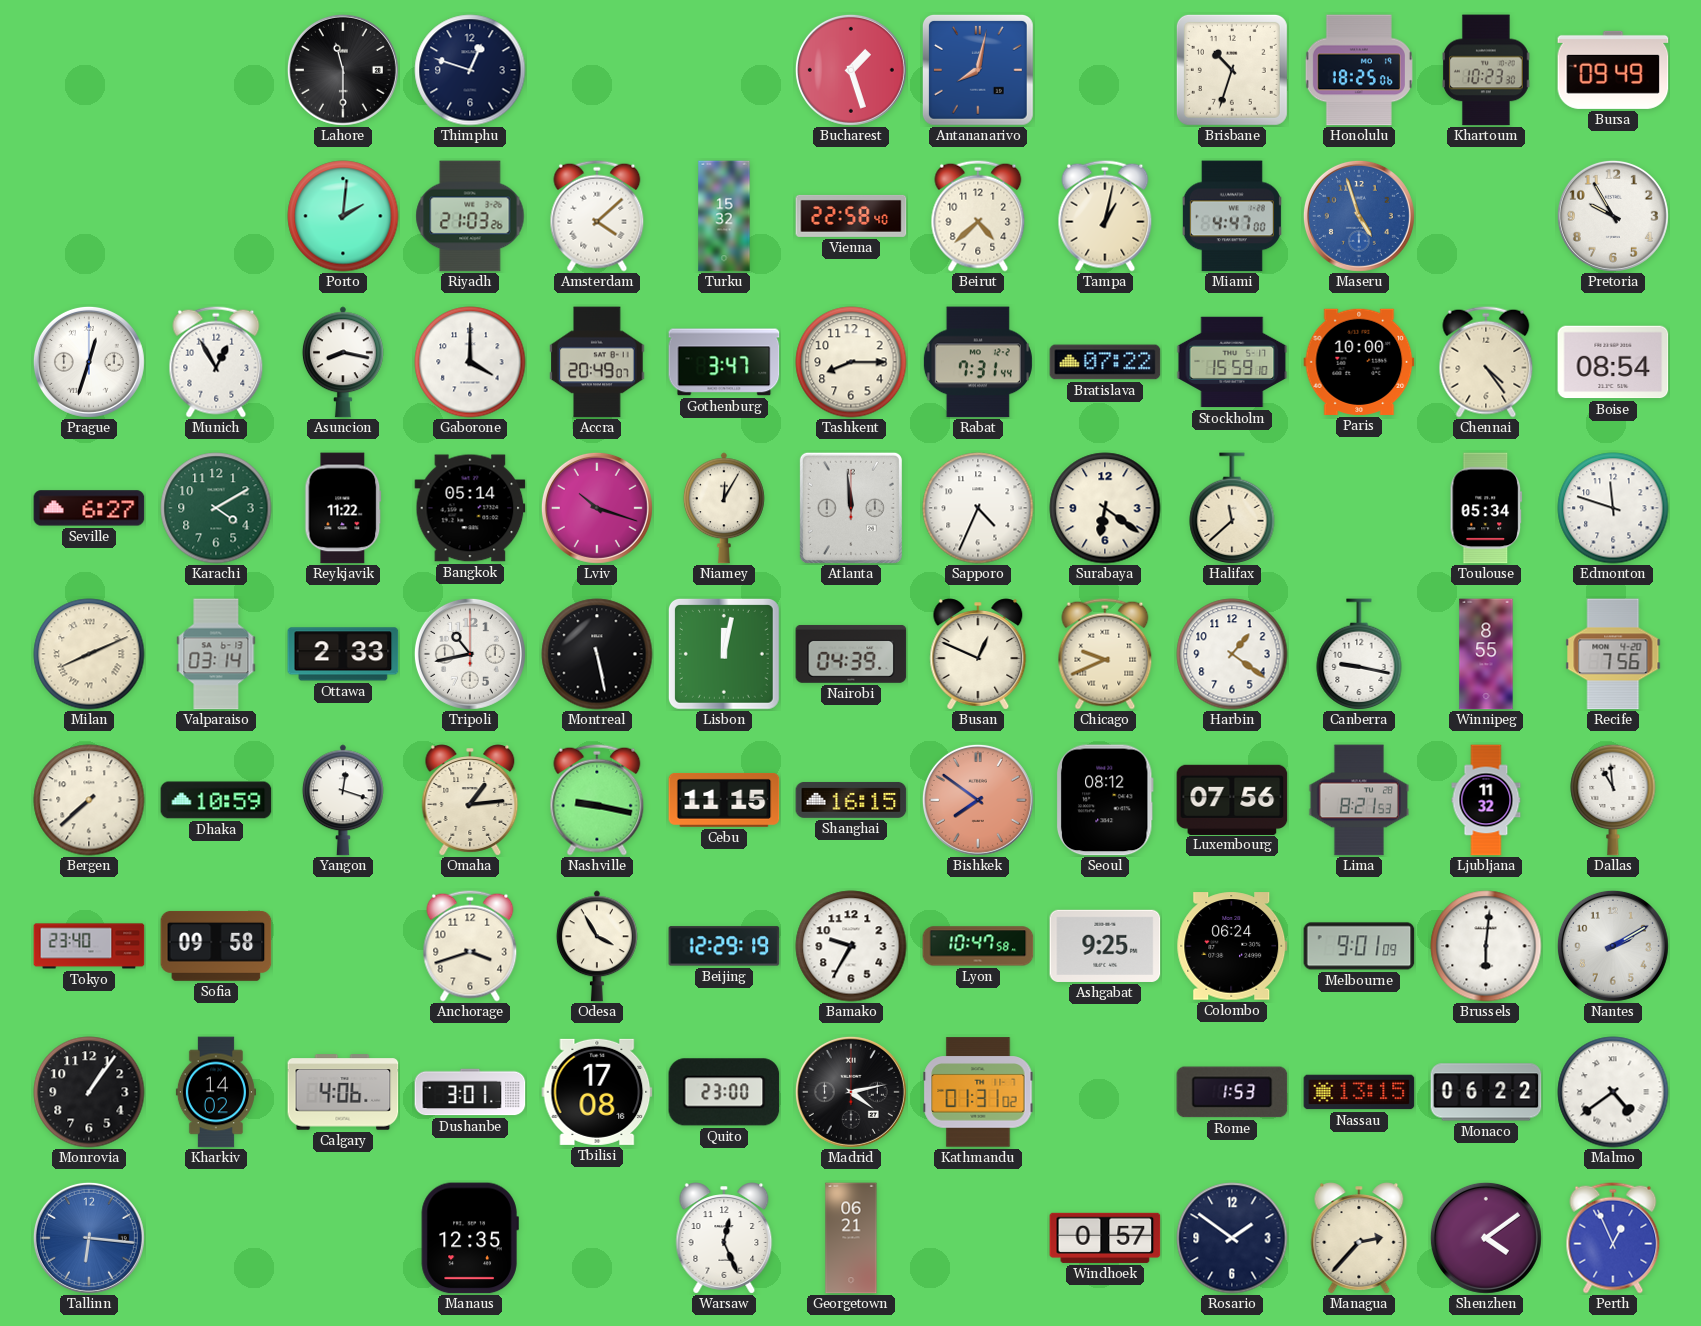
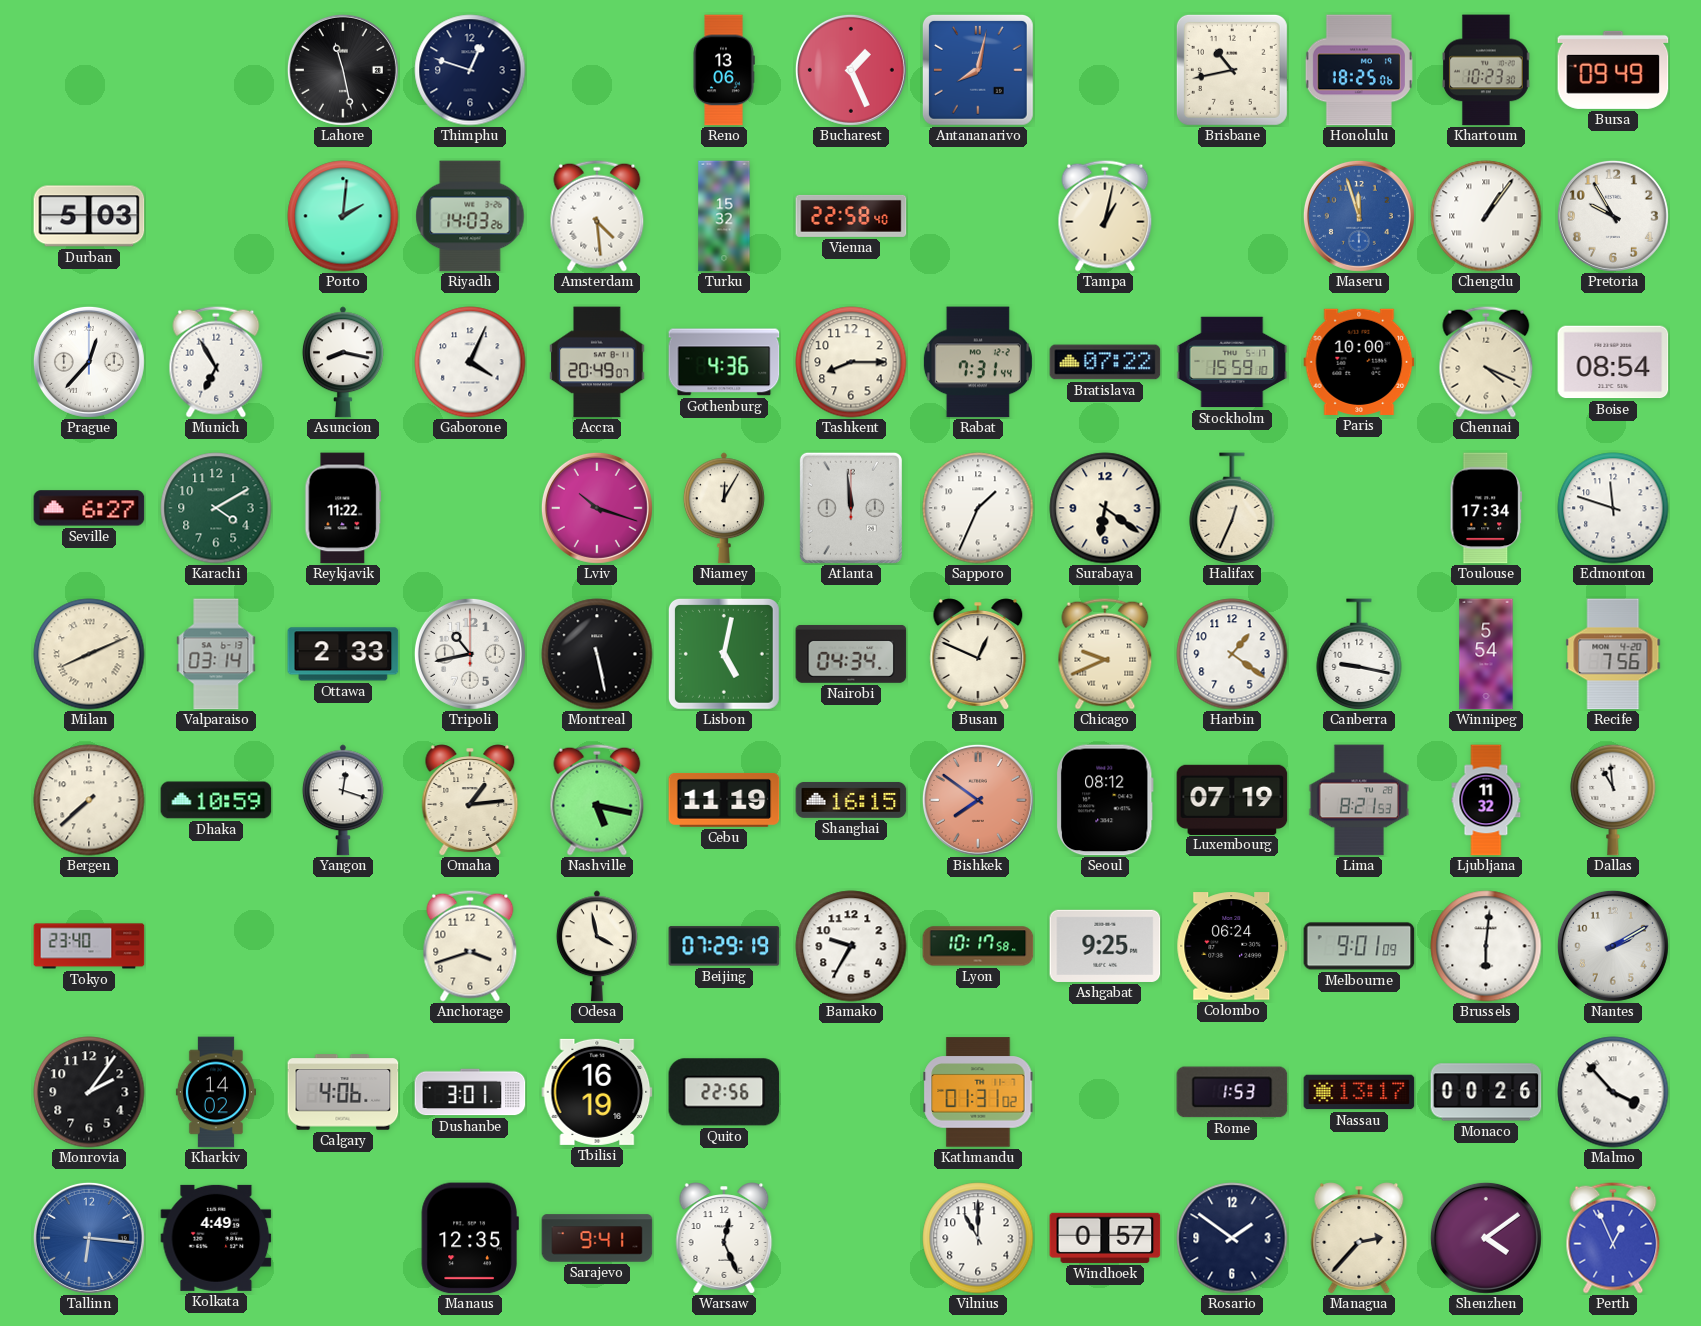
Lahore: 11:30 -> 11:28
Reno: none -> 13:06
Bucharest: 1:27 -> 1:26
Brisbane: 10:33 -> 10:43
Durban: none -> 5:03
Riyadh: 21:03 -> 14:03
Amsterdam: 4:08 -> 4:29
Beirut: 4:38 -> none
Miami: 4:47 -> none
Maseru: 4:57 -> 11:57
Chengdu: none -> 1:06
Prague: 12:33 -> 12:37
Munich: 12:55 -> 6:55
Gaborone: 4:00 -> 4:04
Gothenburg: 3:47 -> 4:36
Chennai: 4:24 -> 4:19
Bangkok: 05:14 -> none
Sapporo: 4:34 -> 1:34
Halifax: 11:38 -> 12:34
Toulouse: 05:34 -> 17:34
Lisbon: 12:02 -> 5:02
Nairobi: 04:39 -> 04:34
Winnipeg: 8:55 -> 5:54
Nashville: 9:17 -> 5:17
Cebu: 11:15 -> 11:19
Luxembourg: 07:56 -> 07:19
Sofia: 09:58 -> none
Odesa: 3:55 -> 3:58
Beijing: 12:29 -> 07:29
Lyon: 10:47 -> 10:17
Monrovia: 1:06 -> 2:06
Tbilisi: 17:08 -> 16:19
Quito: 23:00 -> 22:56
Madrid: 4:13 -> none
Nassau: 13:15 -> 13:17
Monaco: 06:22 -> 00:26
Malmo: 4:39 -> 3:53
Kolkata: none -> 4:49
Sarajevo: none -> 9:41
Georgetown: 06:21 -> none
Vilnius: none -> 11:00
